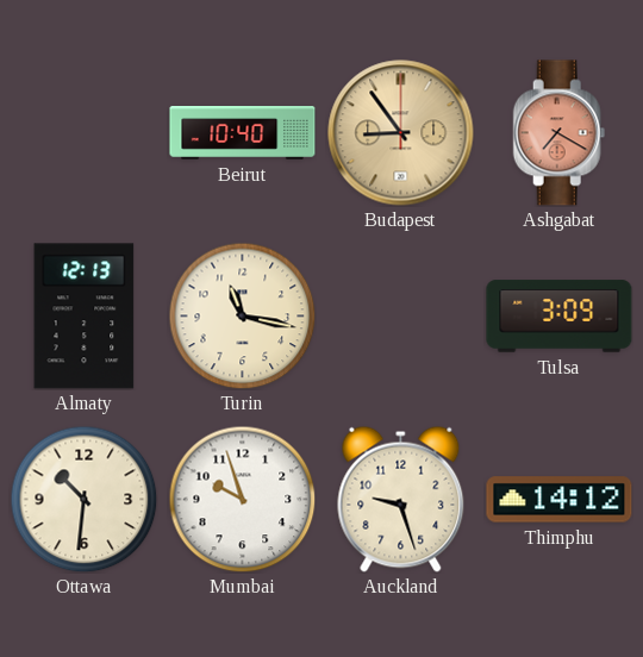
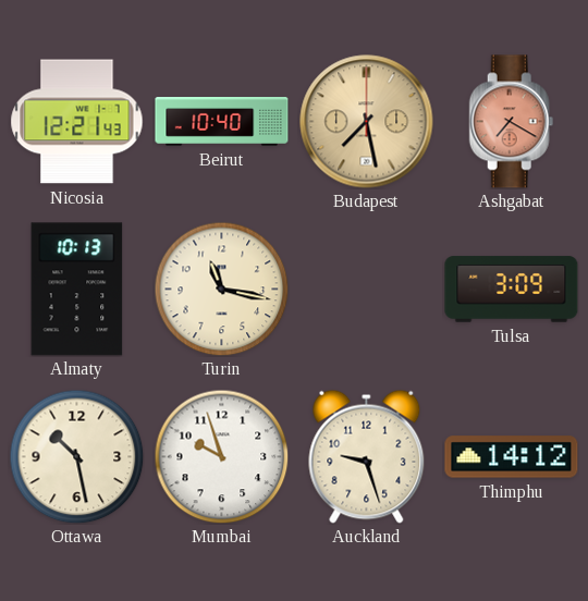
Nicosia: none -> 12:21
Budapest: 8:54 -> 7:28
Almaty: 12:13 -> 10:13
Ottawa: 10:31 -> 10:28
